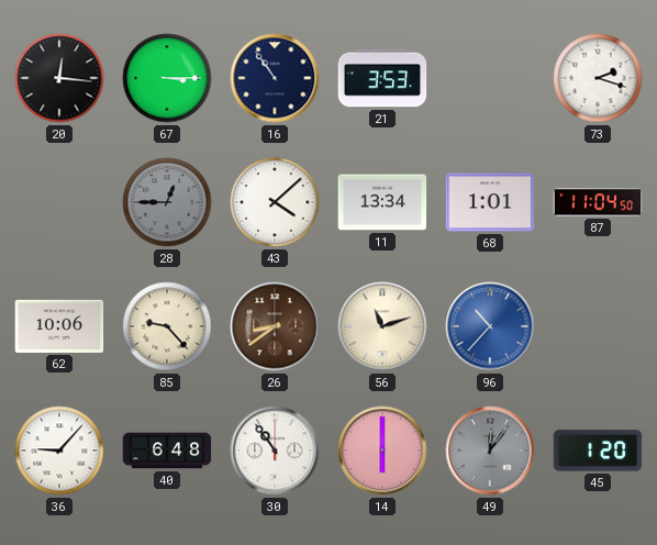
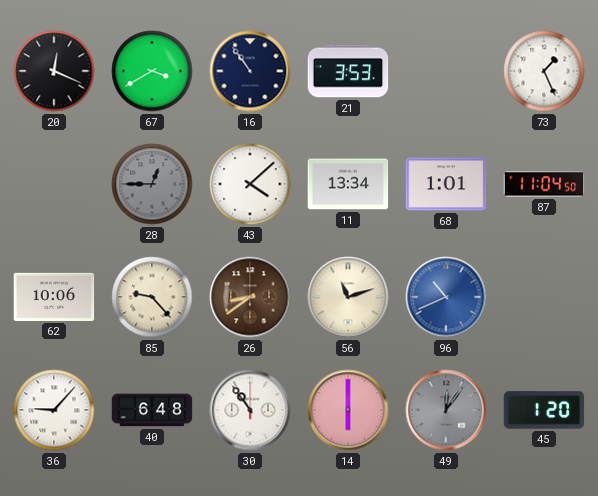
20: 12:16 -> 12:19
67: 3:15 -> 3:40
73: 2:18 -> 1:26
96: 10:37 -> 10:41
